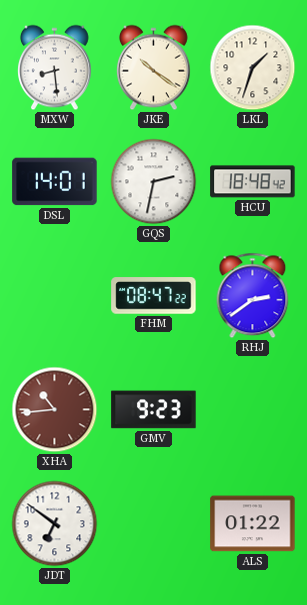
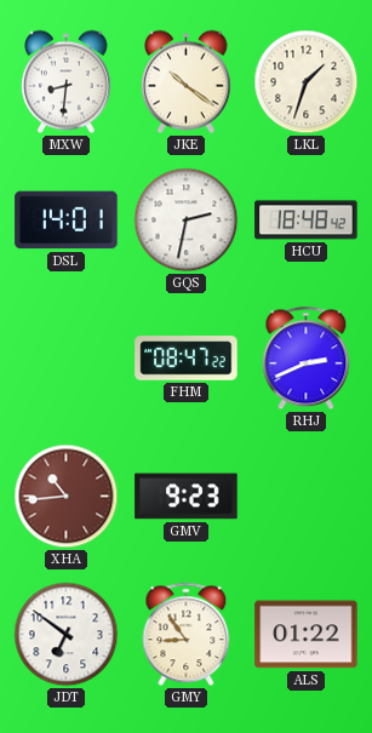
MXW: 8:29 -> 8:31
RHJ: 2:39 -> 2:41
GMY: none -> 8:54
